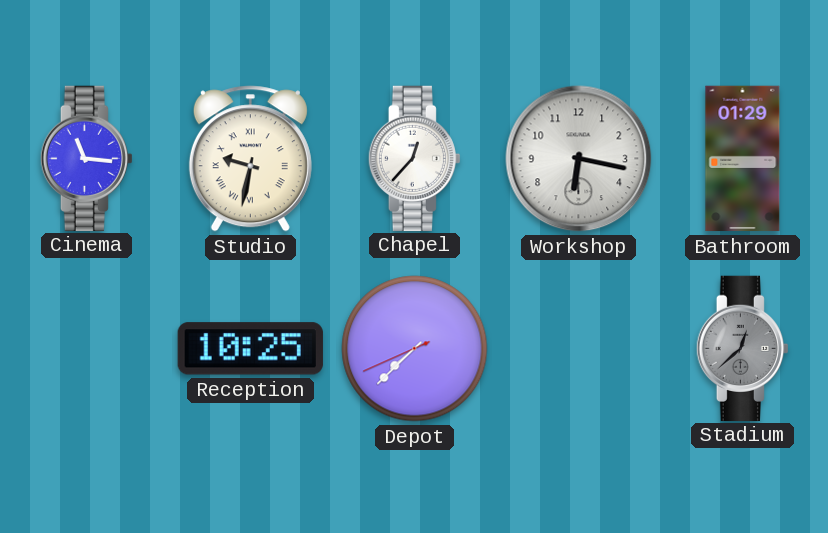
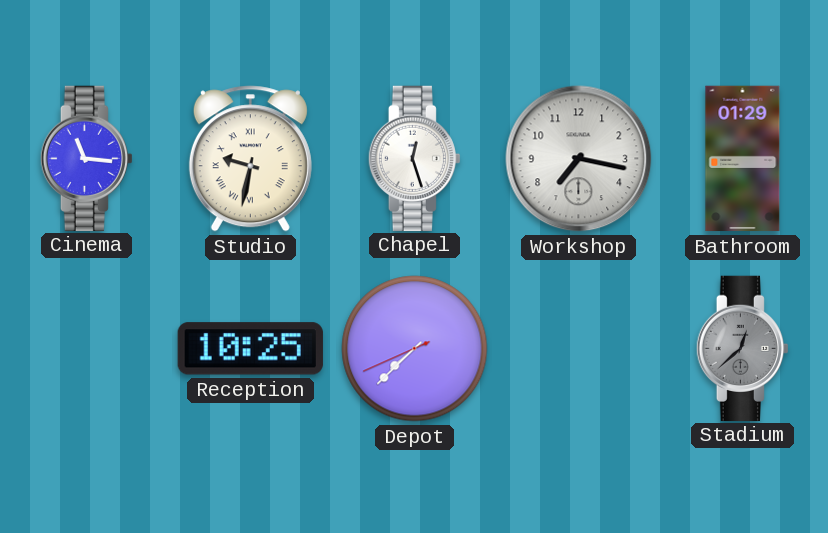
Chapel: 12:37 -> 12:27
Workshop: 6:17 -> 7:17
